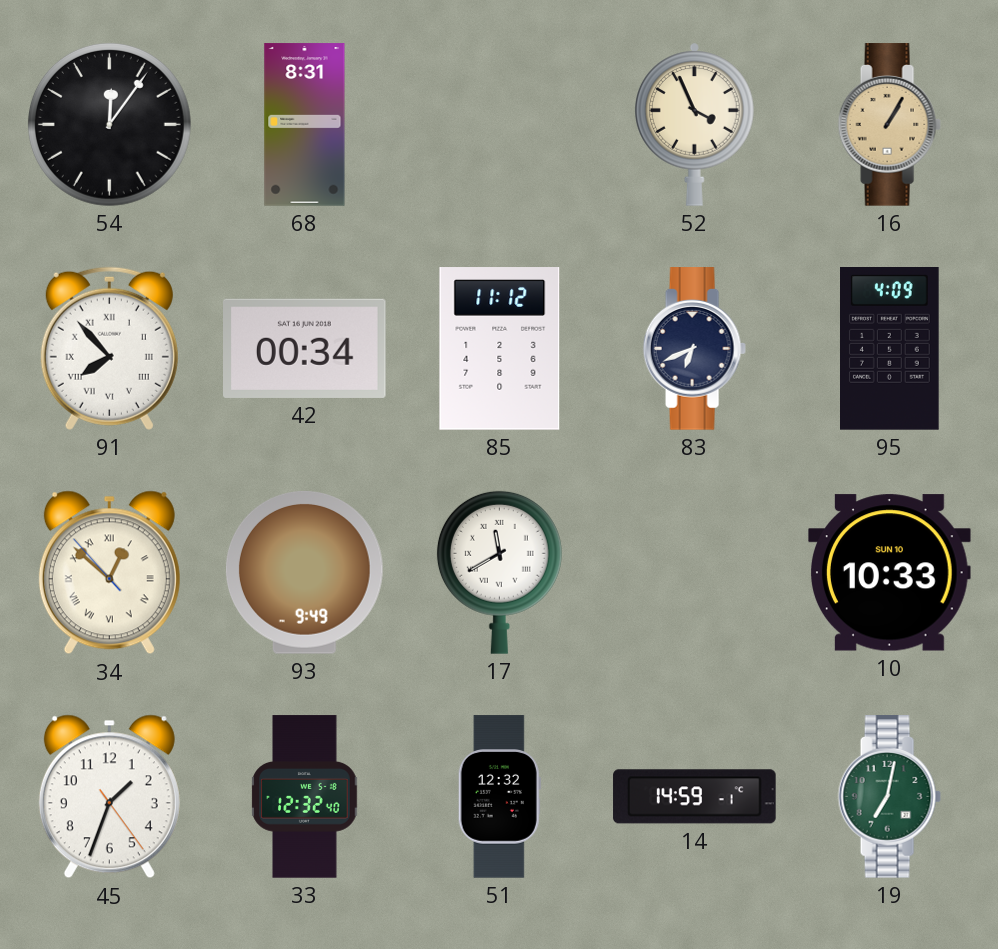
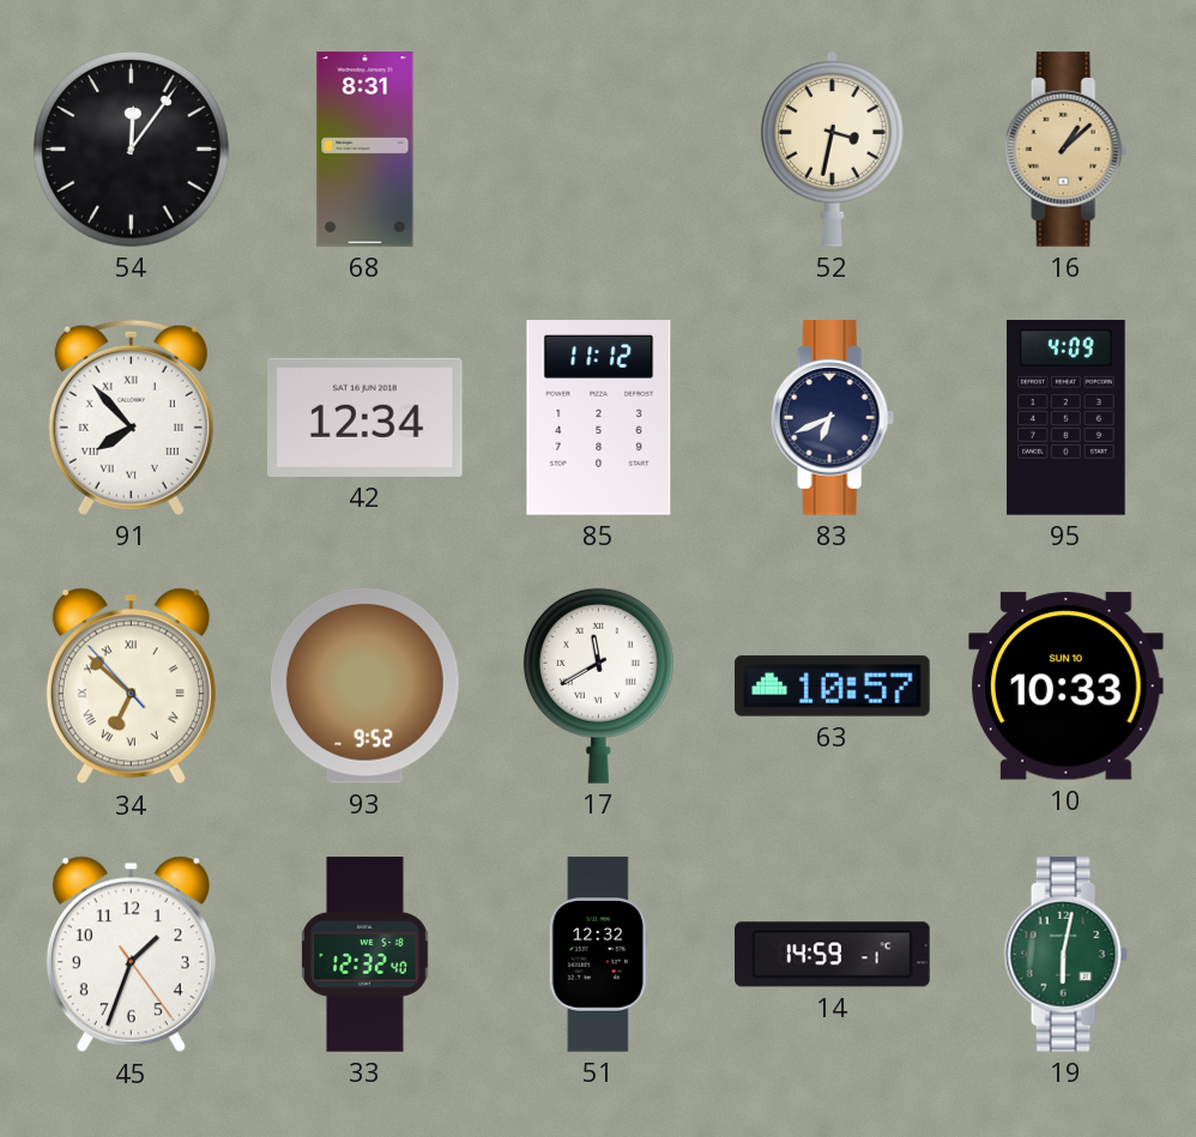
52: 3:56 -> 3:32
16: 1:05 -> 1:08
42: 00:34 -> 12:34
34: 12:51 -> 6:51
93: 9:49 -> 9:52
63: none -> 10:57
19: 7:02 -> 6:02
